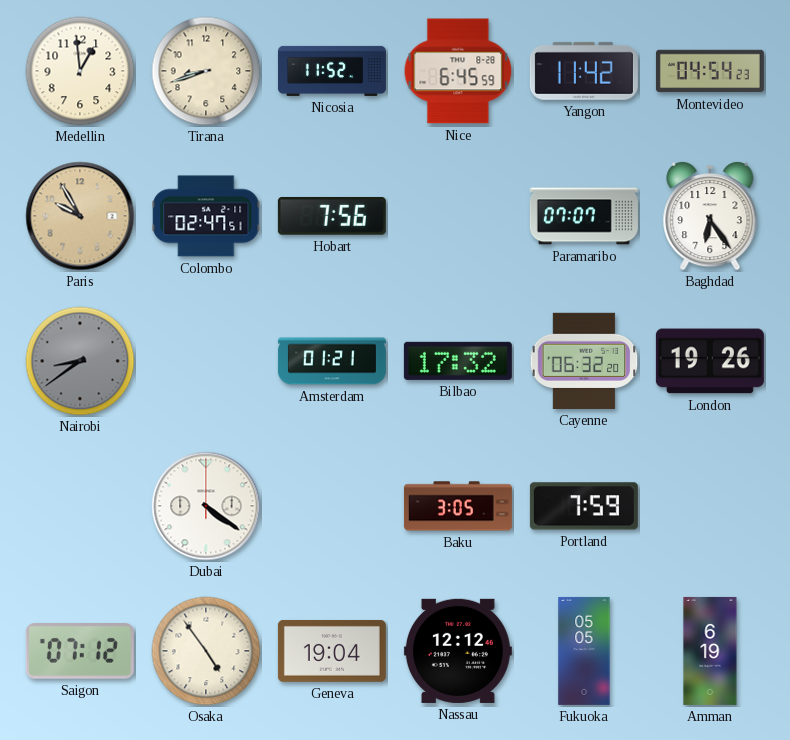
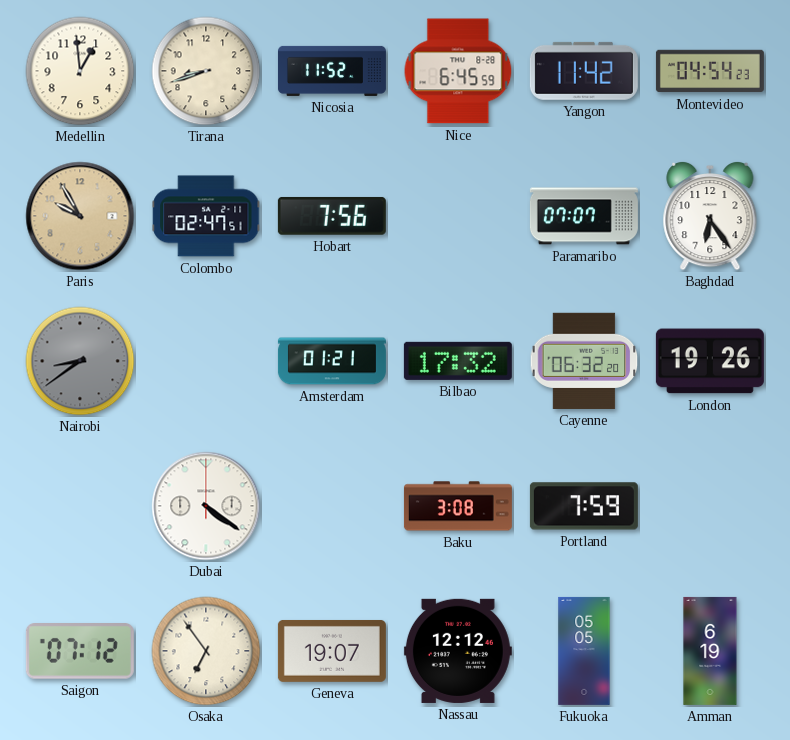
Baku: 3:05 -> 3:08
Osaka: 4:54 -> 6:54
Geneva: 19:04 -> 19:07
